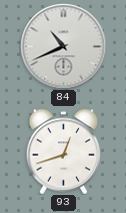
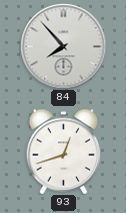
84: 10:41 -> 7:53
